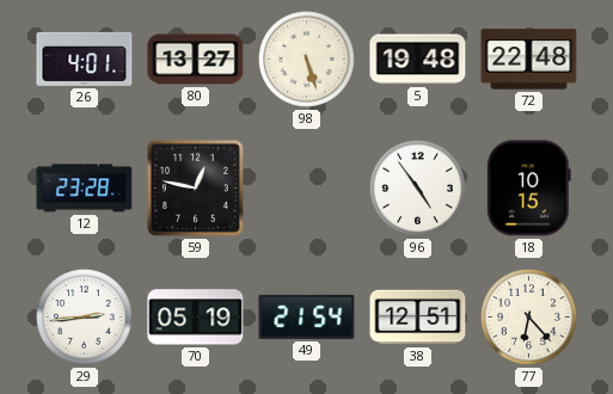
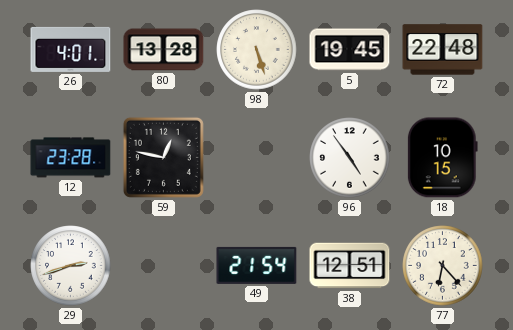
80: 13:27 -> 13:28
5: 19:48 -> 19:45
29: 2:44 -> 2:42
70: 05:19 -> none
